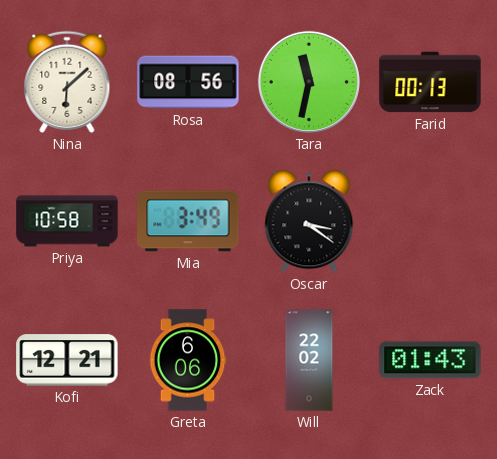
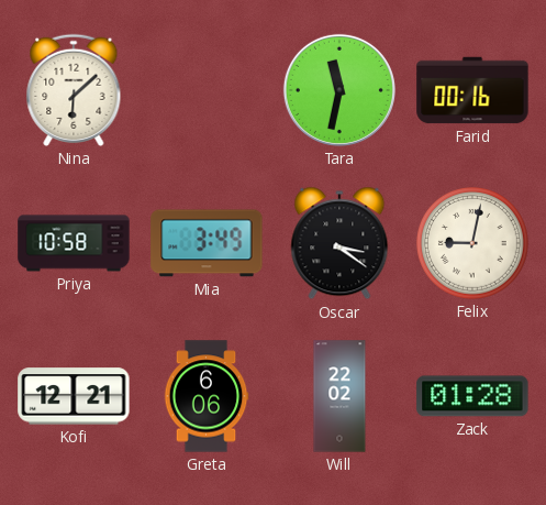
Rosa: 08:56 -> none
Farid: 00:13 -> 00:16
Felix: none -> 9:02
Zack: 01:43 -> 01:28
